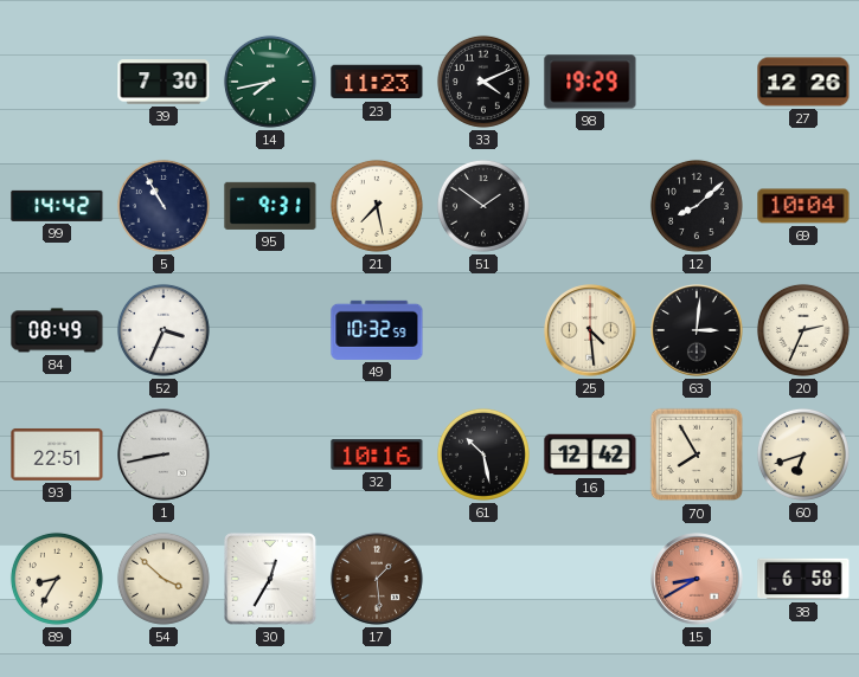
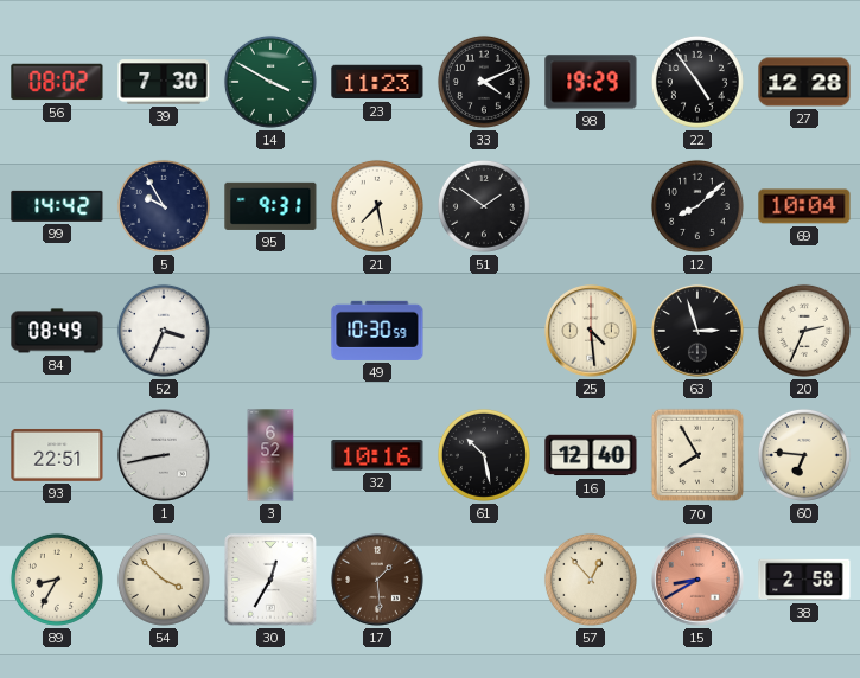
56: none -> 08:02
14: 7:43 -> 3:50
22: none -> 4:54
27: 12:26 -> 12:28
5: 10:55 -> 9:55
49: 10:32 -> 10:30
63: 3:01 -> 2:57
3: none -> 6:52
16: 12:42 -> 12:40
60: 6:42 -> 6:46
57: none -> 12:53
38: 6:58 -> 2:58
